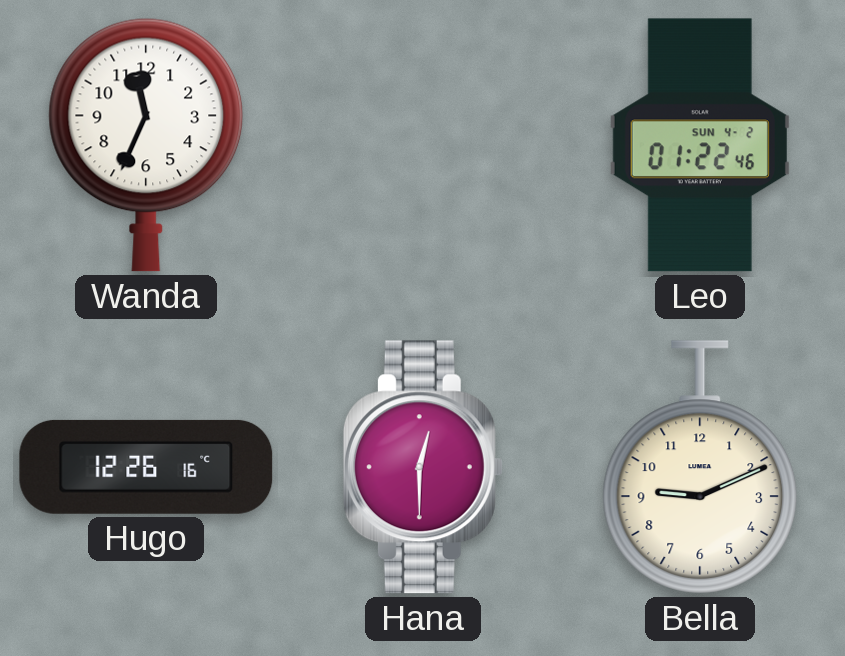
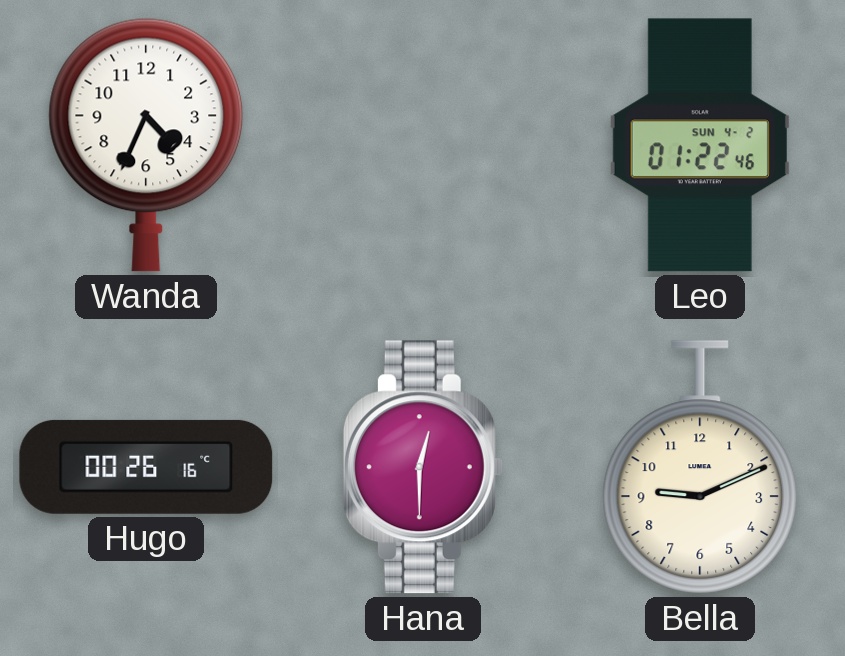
Wanda: 11:34 -> 4:34
Hugo: 12:26 -> 00:26
